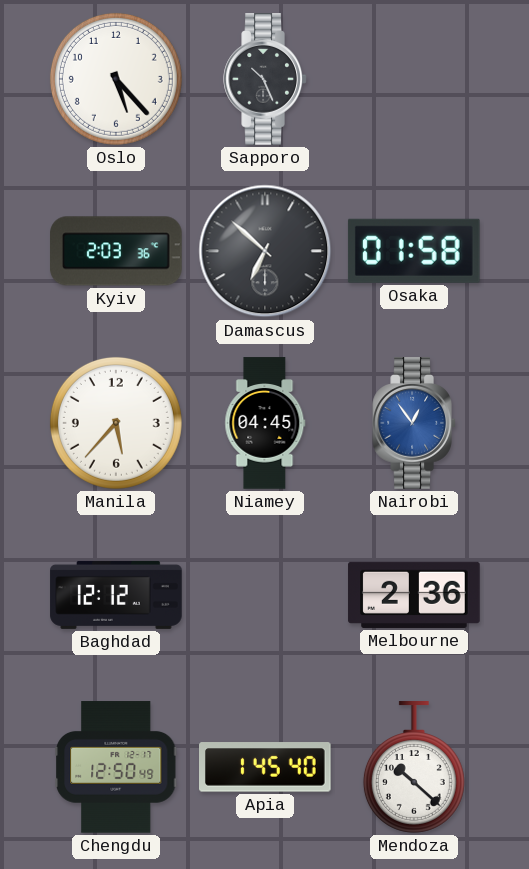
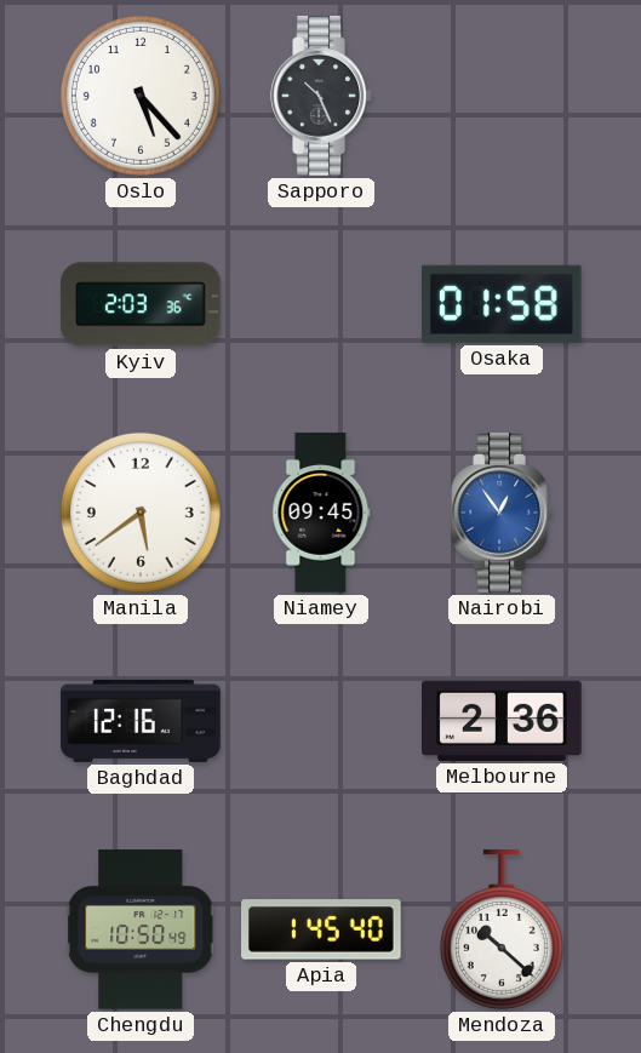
Damascus: 6:52 -> none
Manila: 5:37 -> 5:39
Niamey: 04:45 -> 09:45
Baghdad: 12:12 -> 12:16
Chengdu: 12:50 -> 10:50
